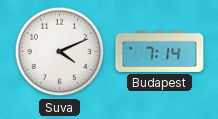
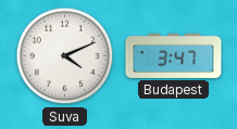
Budapest: 7:14 -> 3:47
